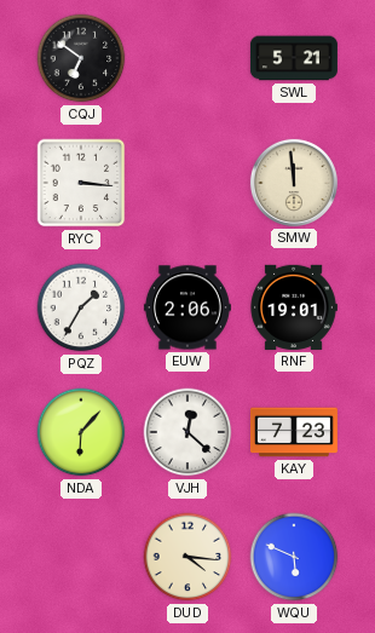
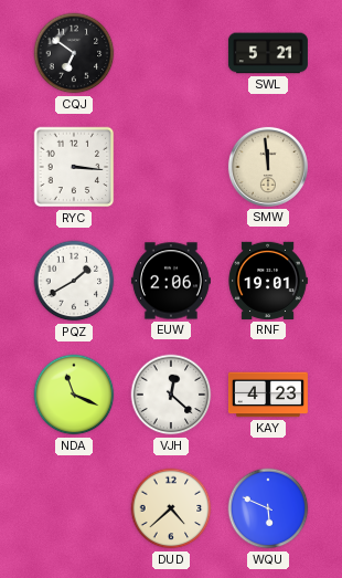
PQZ: 1:35 -> 1:40
NDA: 6:07 -> 11:19
KAY: 7:23 -> 4:23
DUD: 4:16 -> 4:38
